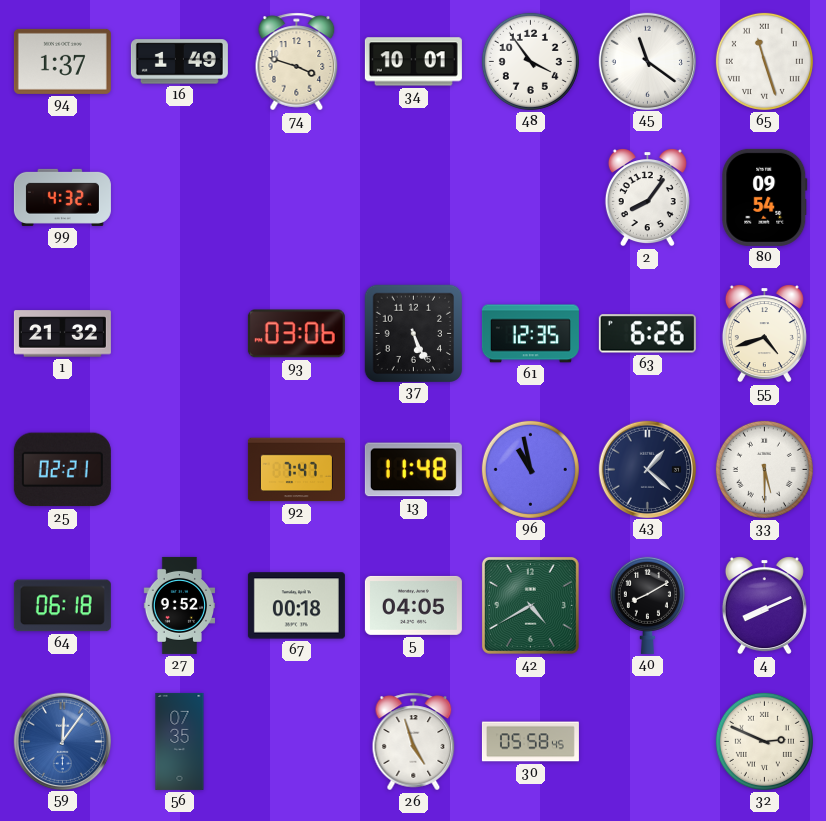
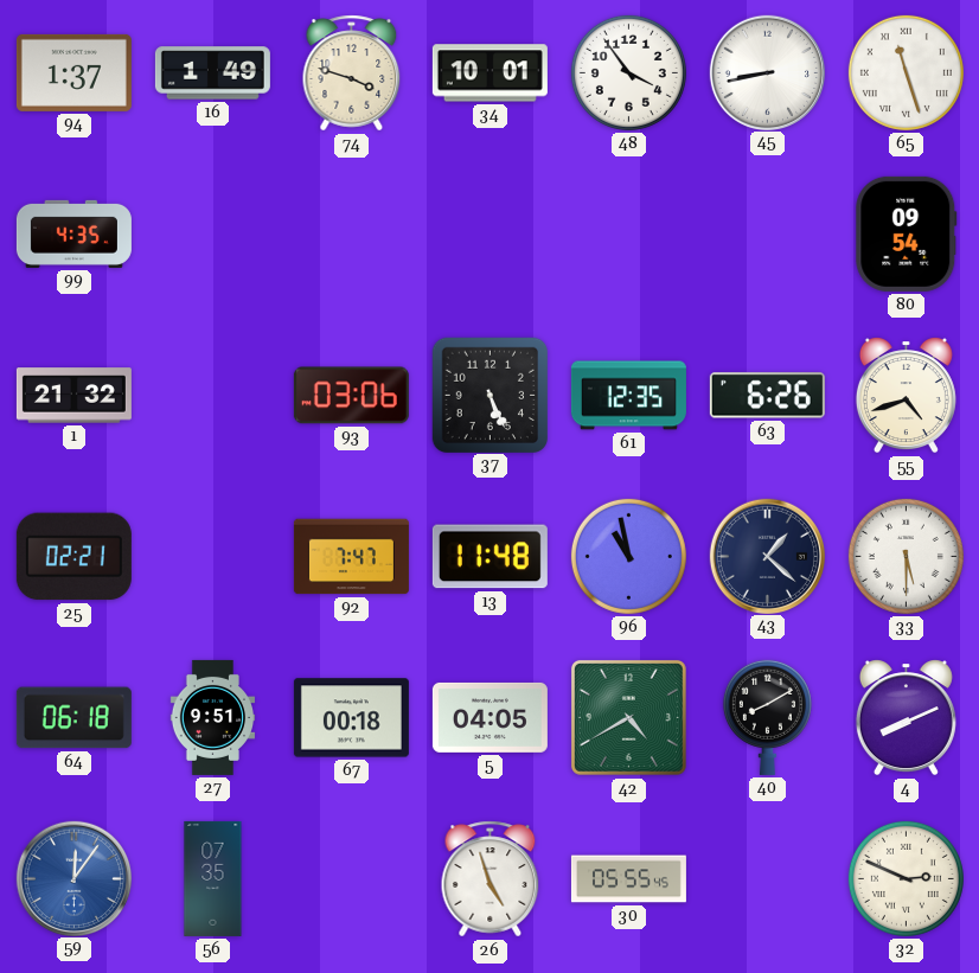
45: 11:21 -> 8:43
99: 4:32 -> 4:35
2: 8:06 -> none
27: 9:52 -> 9:51
30: 05:58 -> 05:55
